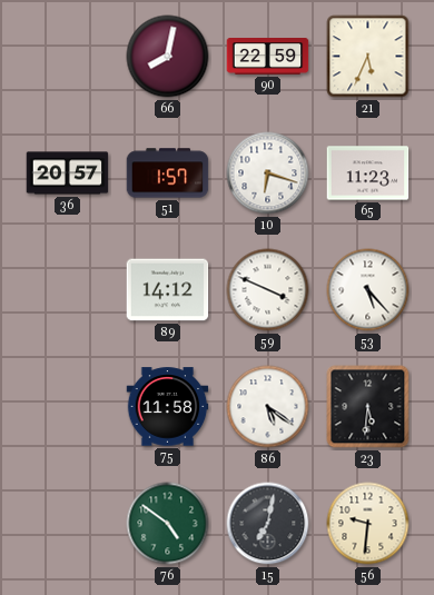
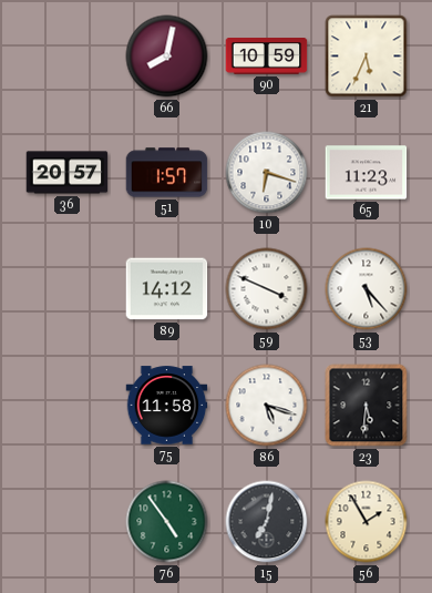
90: 22:59 -> 10:59
86: 5:21 -> 5:18
76: 4:51 -> 4:54
56: 9:31 -> 1:55
